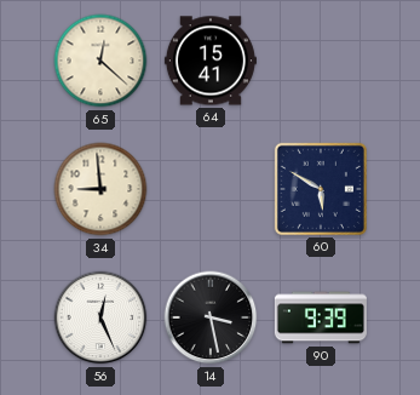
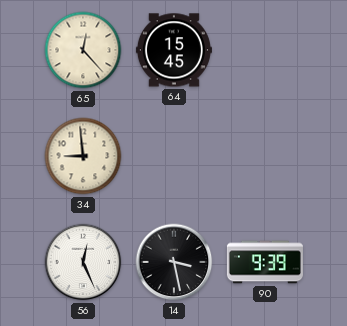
65: 12:22 -> 12:23
64: 15:41 -> 15:45
60: 5:50 -> none
